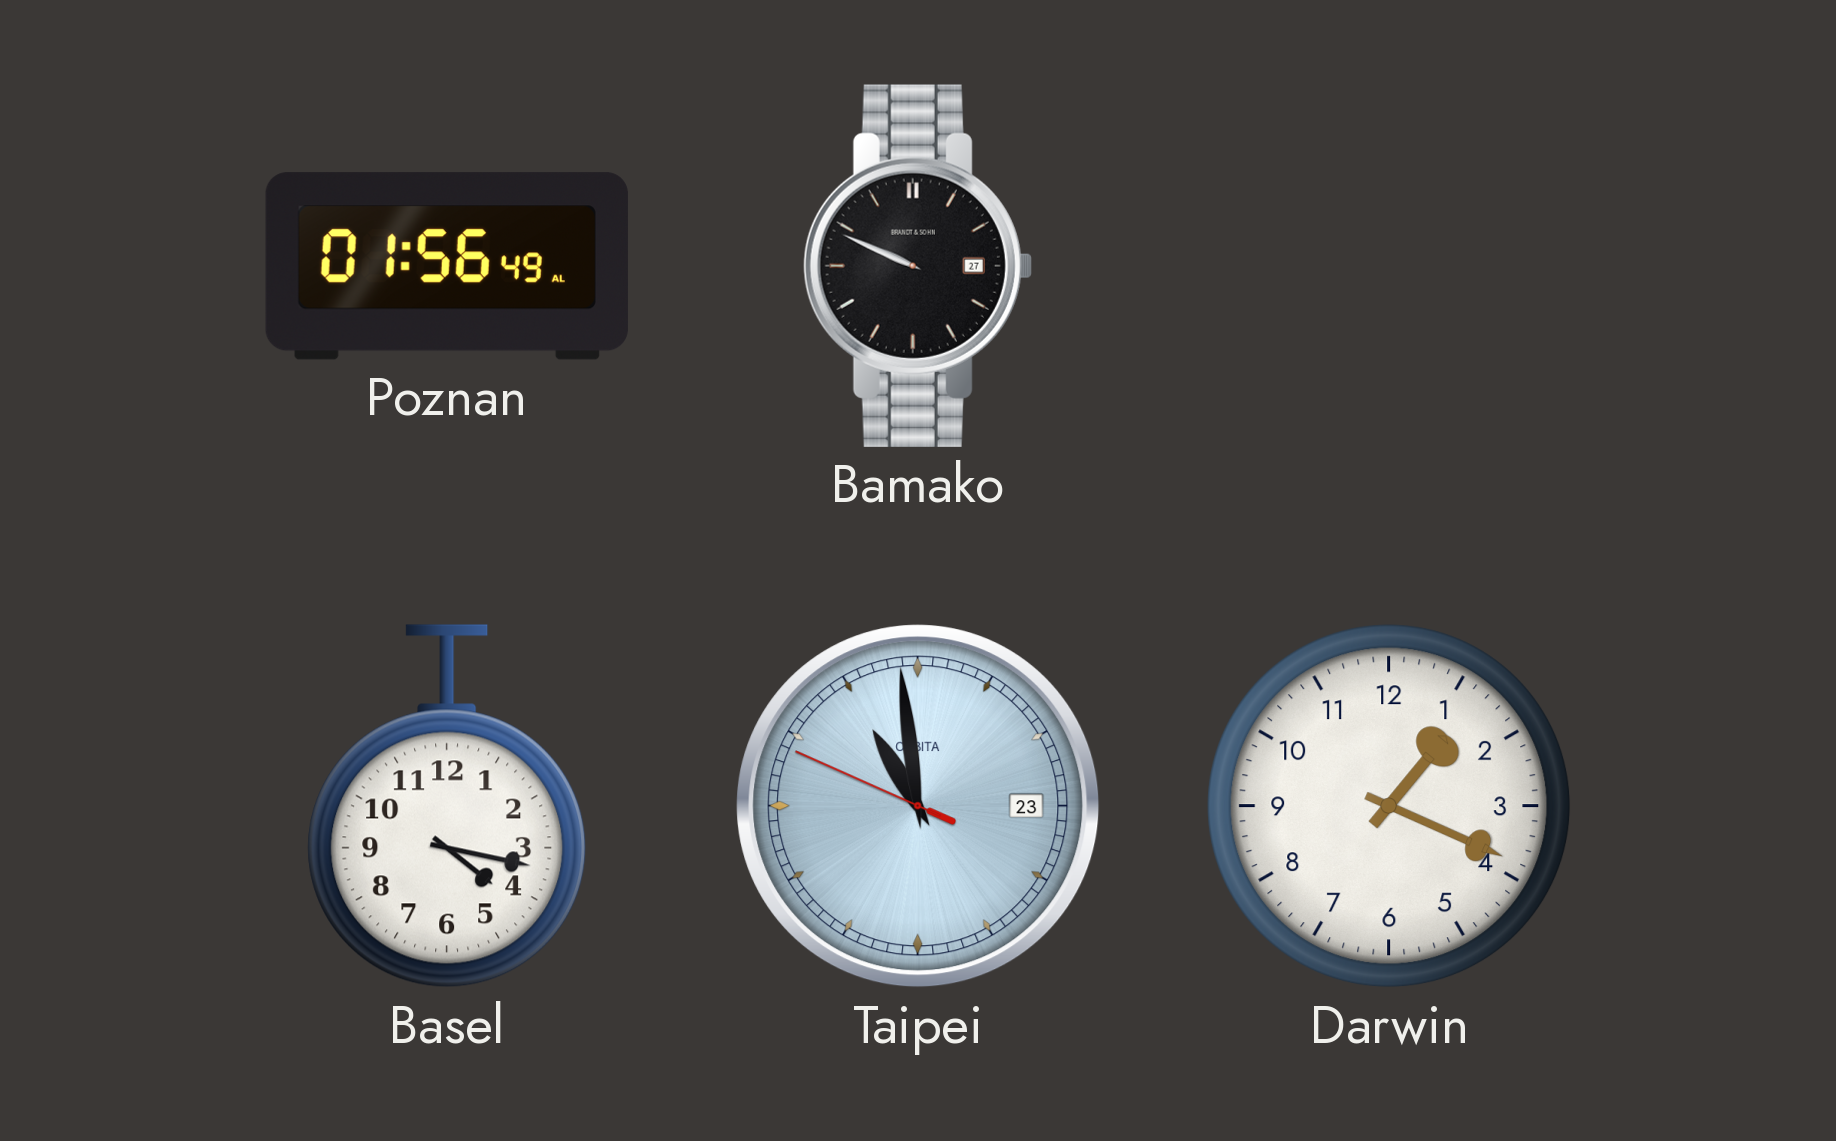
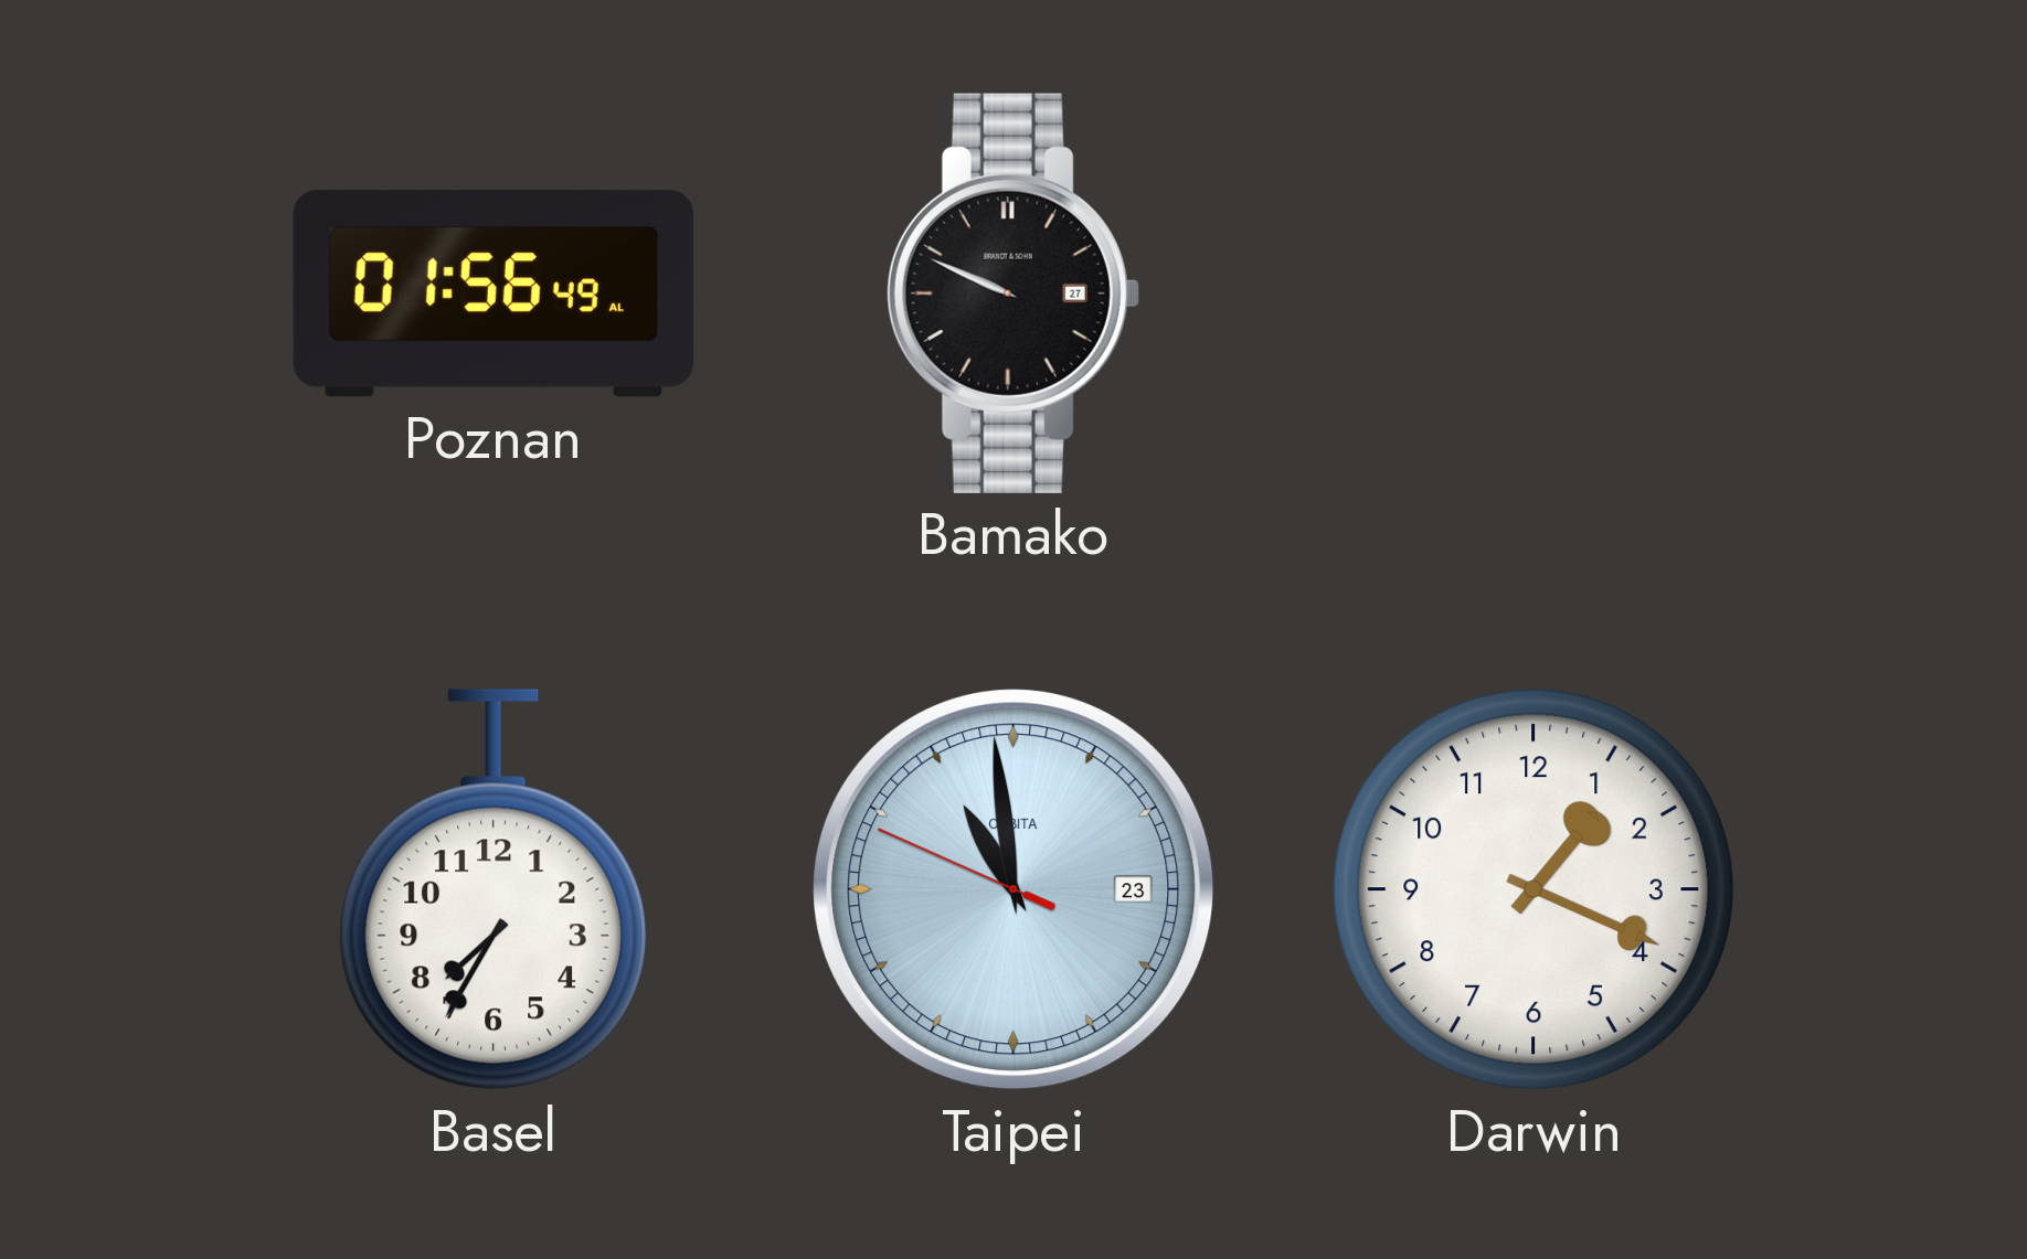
Basel: 4:17 -> 7:35
